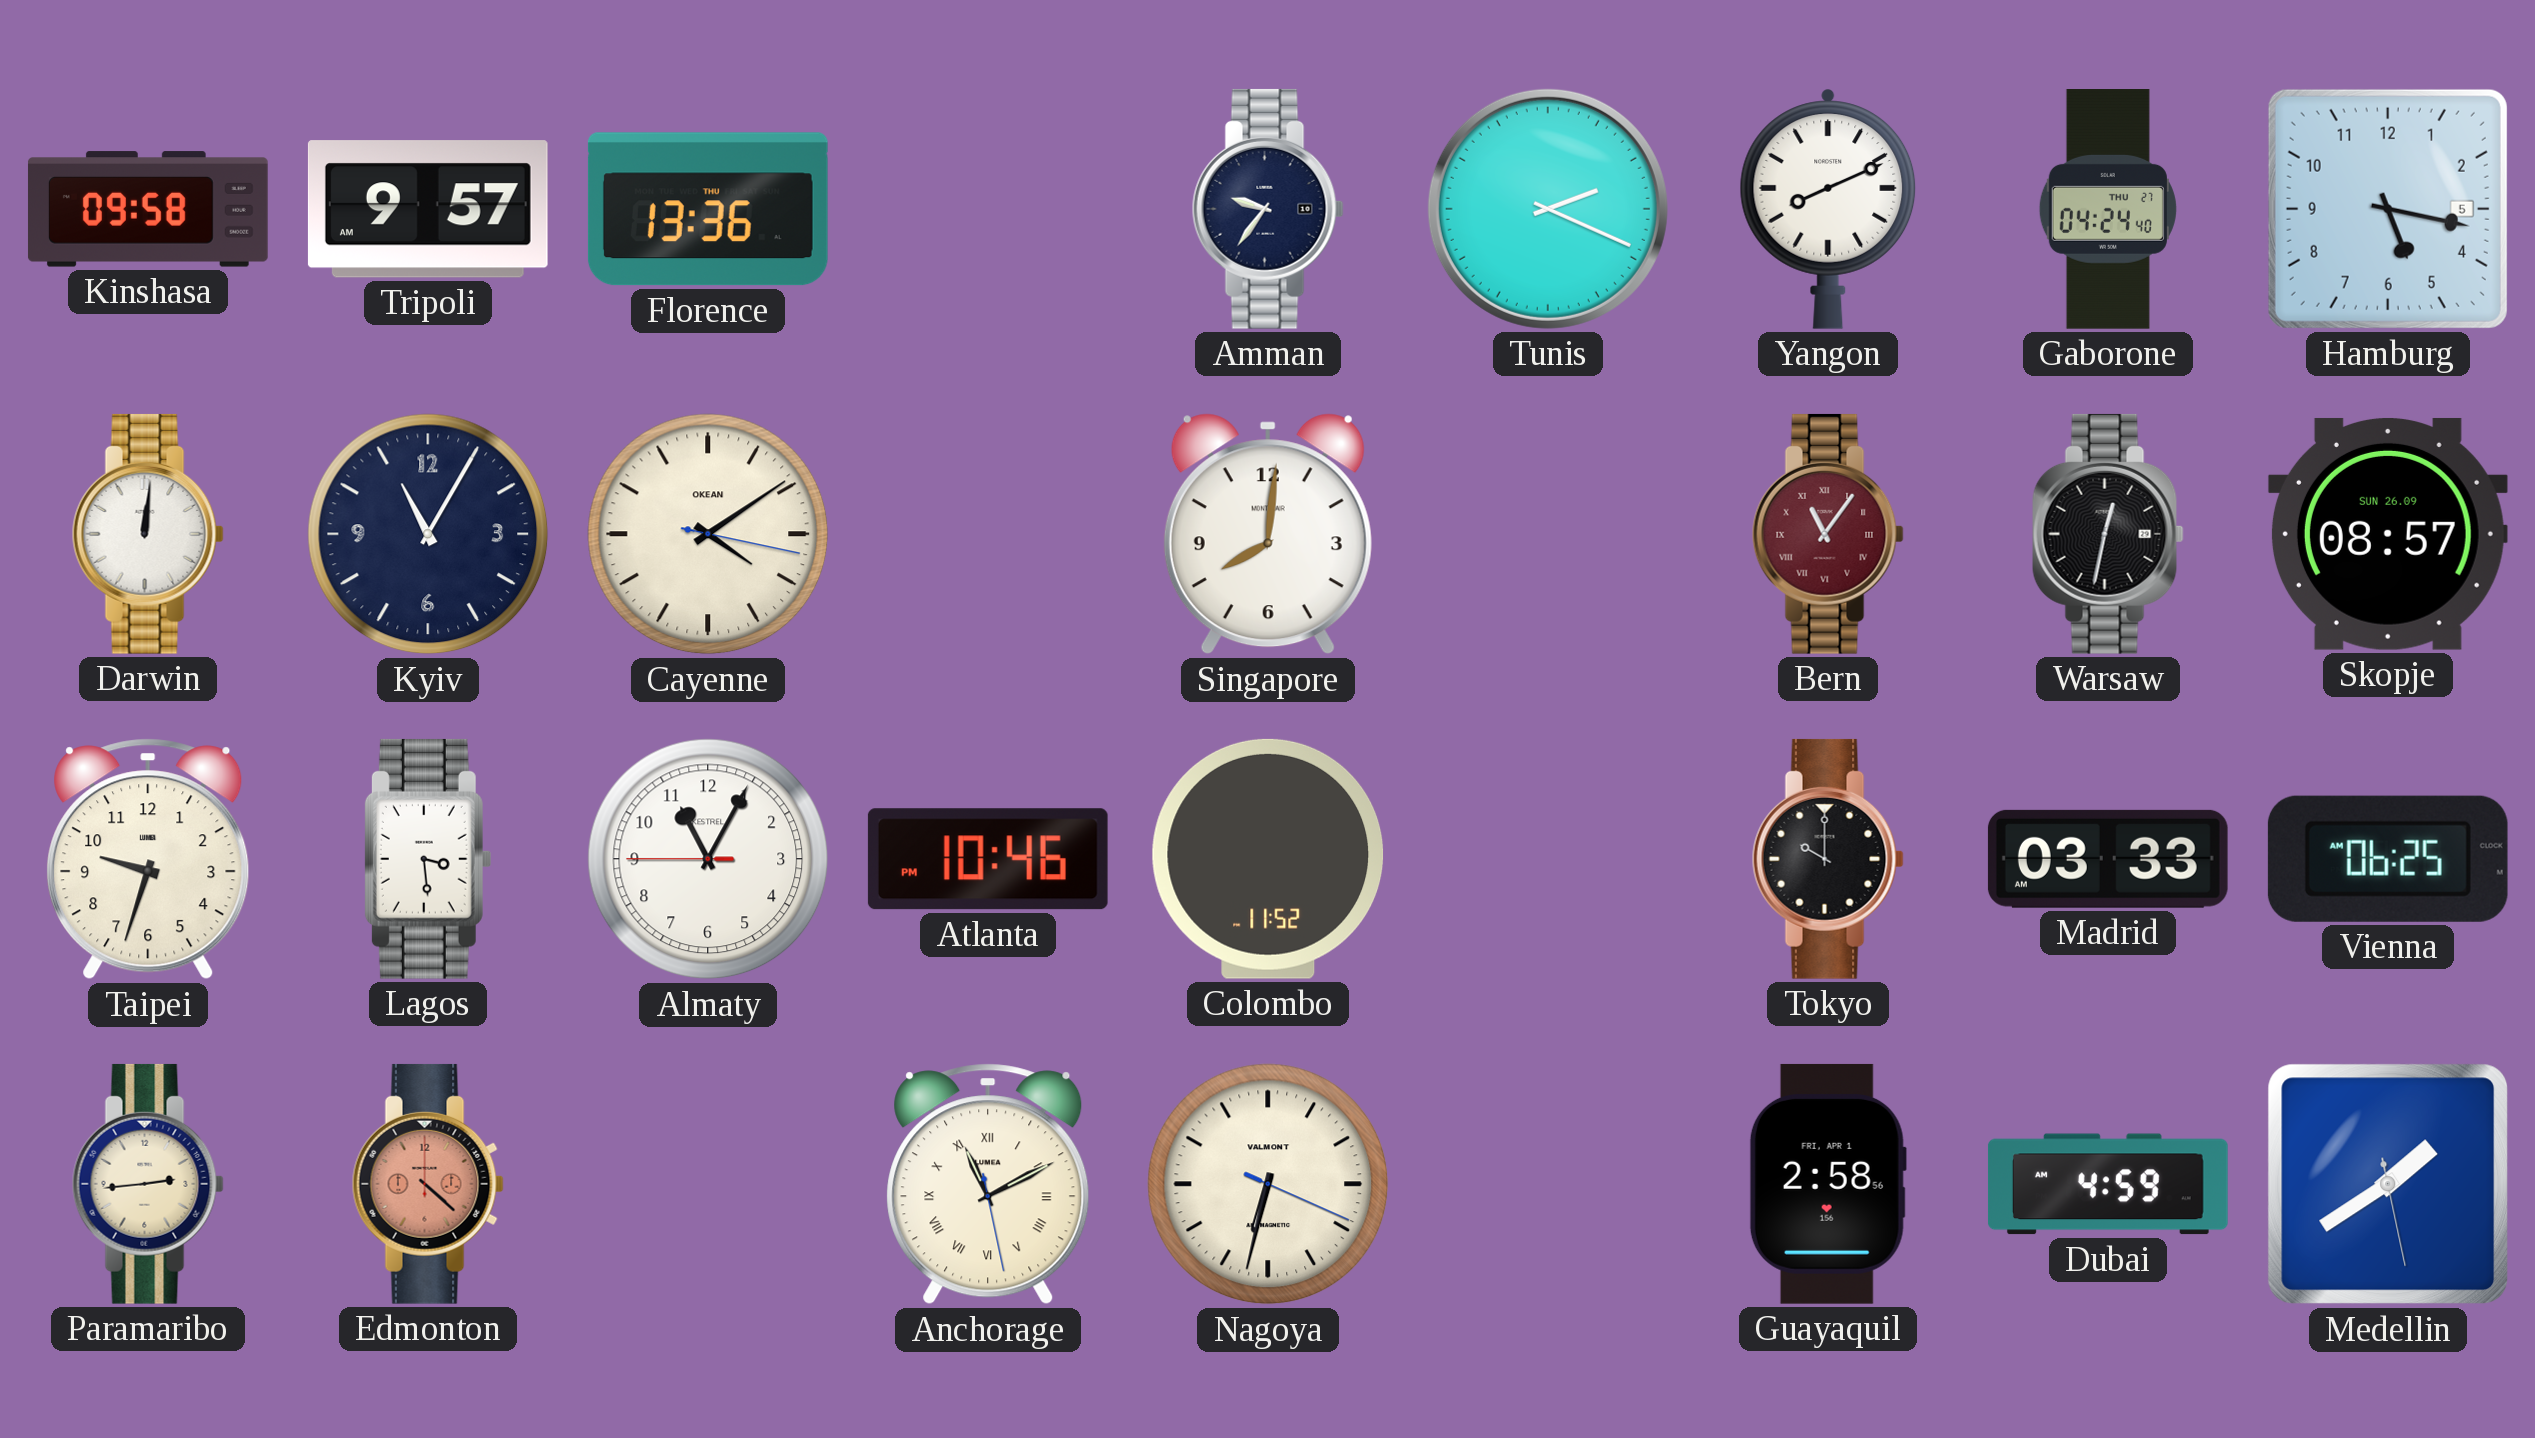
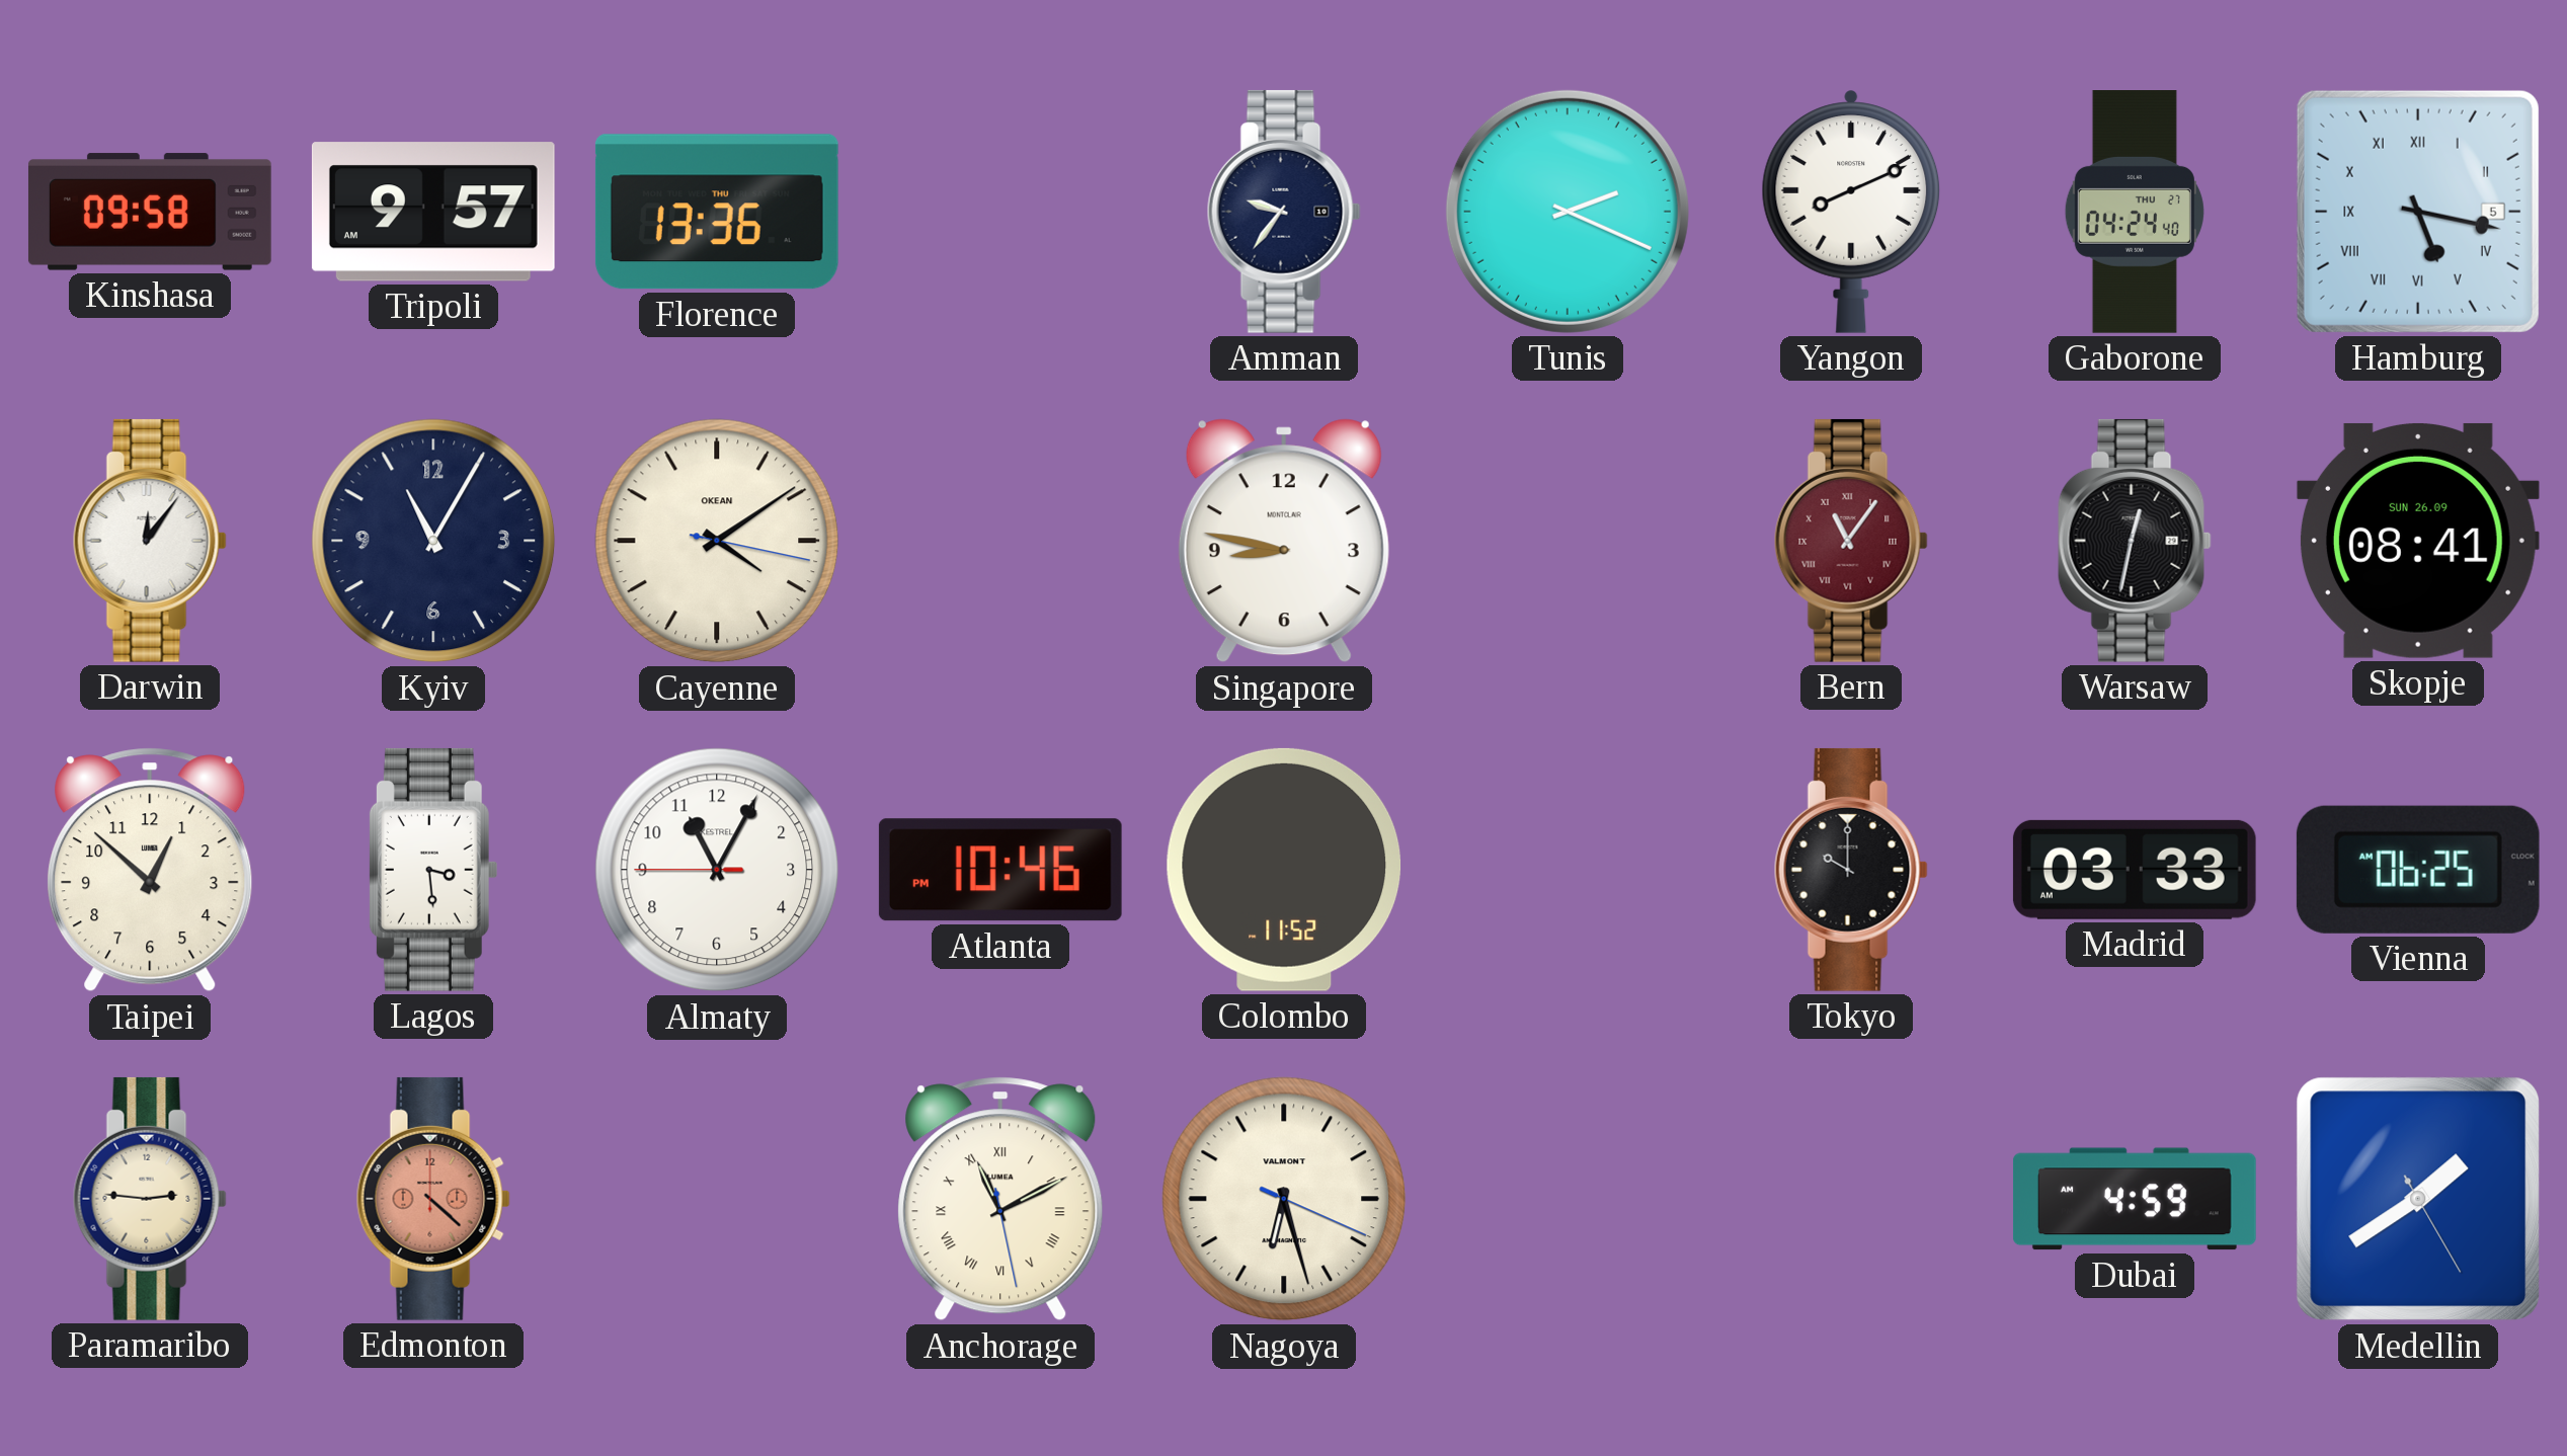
Hamburg numerals: Arabic -> Roman
Darwin: 12:01 -> 12:06
Singapore: 8:01 -> 8:47
Skopje: 08:57 -> 08:41
Taipei: 9:33 -> 12:52
Paramaribo: 2:44 -> 2:46
Nagoya: 6:32 -> 6:27
Guayaquil: 2:58 -> none
Medellin: 1:39:28 -> 1:39:25
